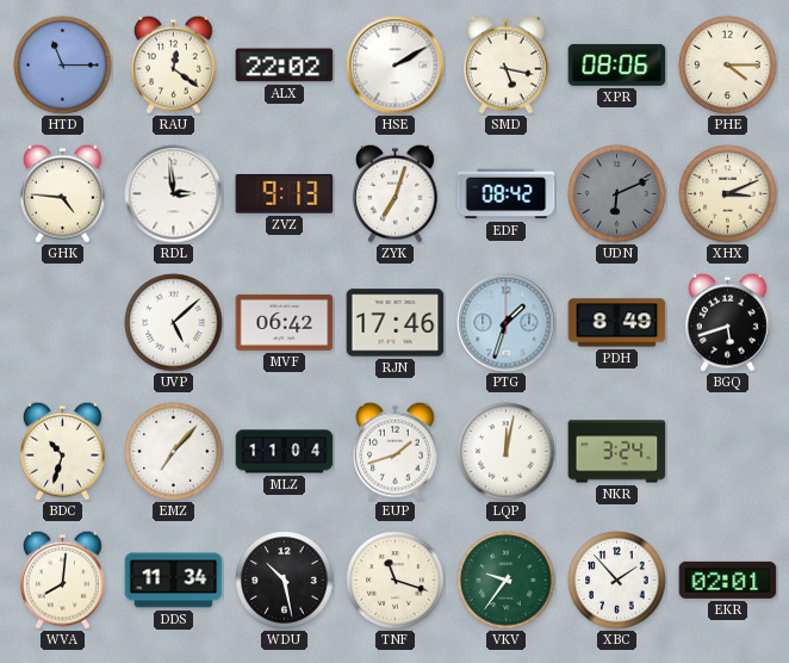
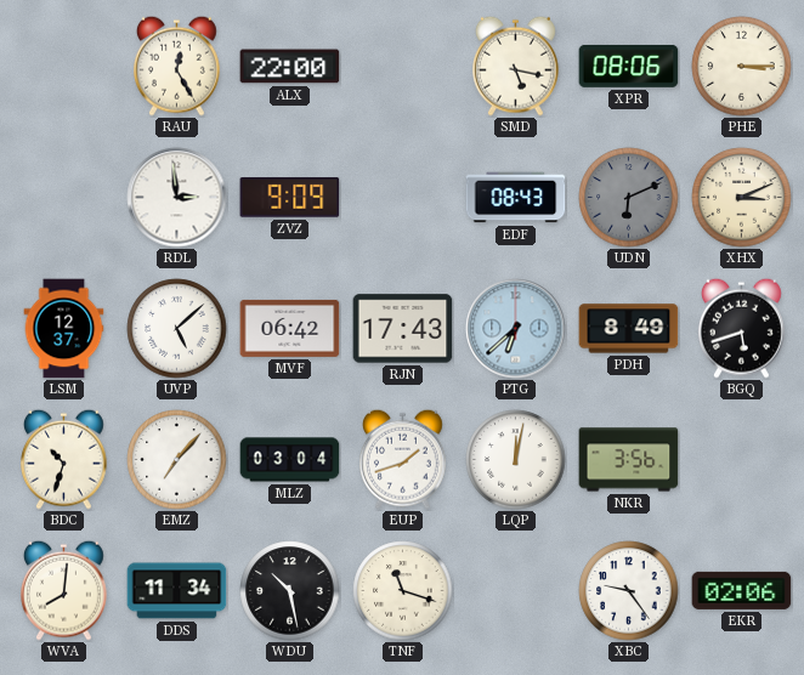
HTD: 11:15 -> none
RAU: 12:21 -> 12:25
ALX: 22:02 -> 22:00
HSE: 2:10 -> none
PHE: 4:15 -> 3:15
GHK: 4:46 -> none
ZVZ: 9:13 -> 9:09
ZYK: 7:03 -> none
EDF: 08:42 -> 08:43
LSM: none -> 12:37
RJN: 17:46 -> 17:43
PTG: 1:33 -> 6:38
MLZ: 11:04 -> 03:04
NKR: 3:24 -> 3:56
VKV: 9:36 -> none
XBC: 1:53 -> 9:24
EKR: 02:01 -> 02:06
